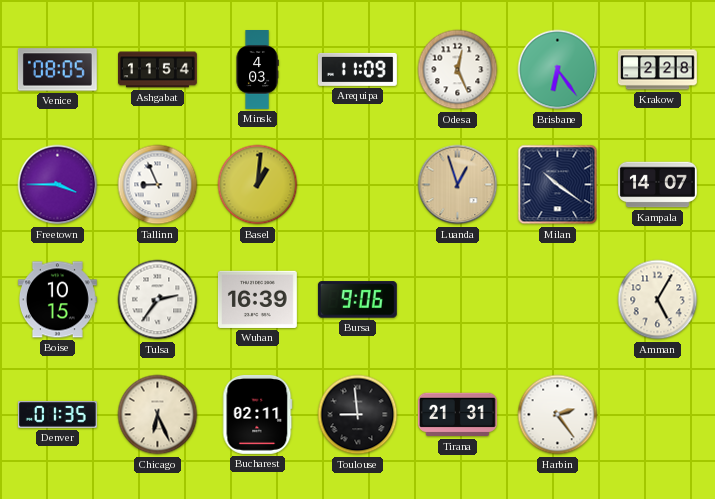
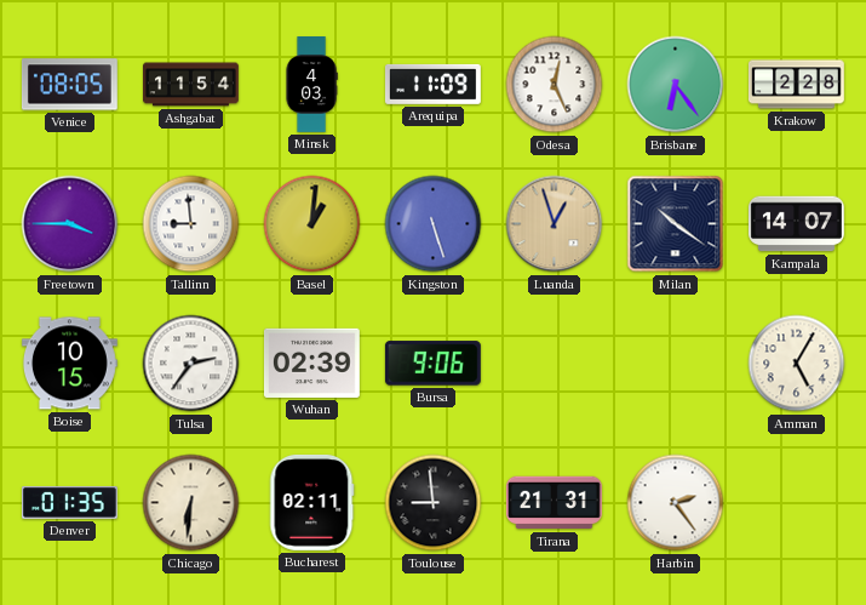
Tallinn: 8:56 -> 8:59
Kingston: none -> 5:27
Wuhan: 16:39 -> 02:39
Chicago: 6:26 -> 6:31
